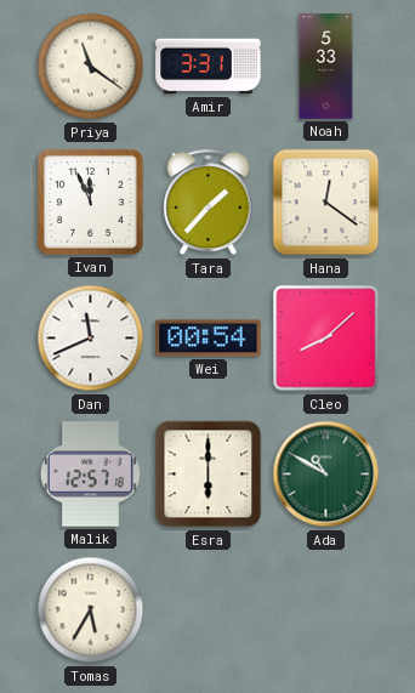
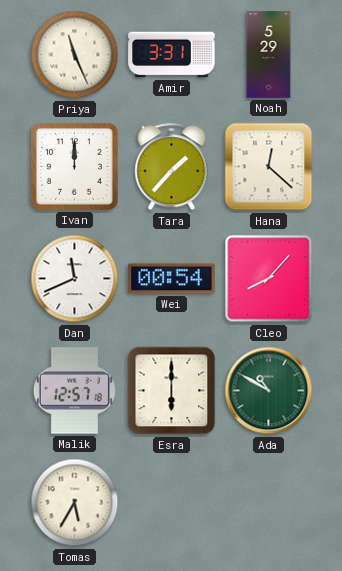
Priya: 11:21 -> 11:26
Noah: 5:33 -> 5:29
Ivan: 11:56 -> 12:00
Hana: 12:21 -> 12:22
Cleo: 8:08 -> 8:07
